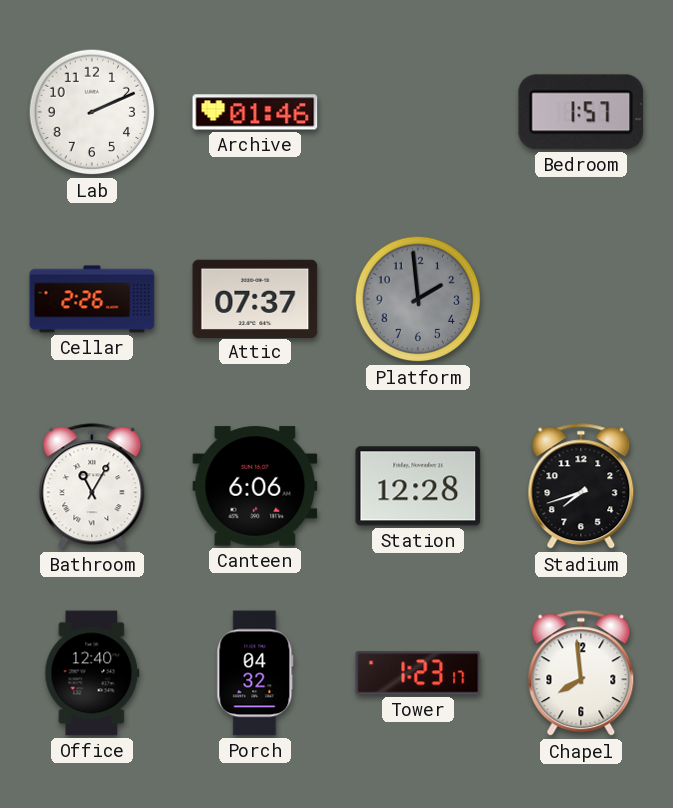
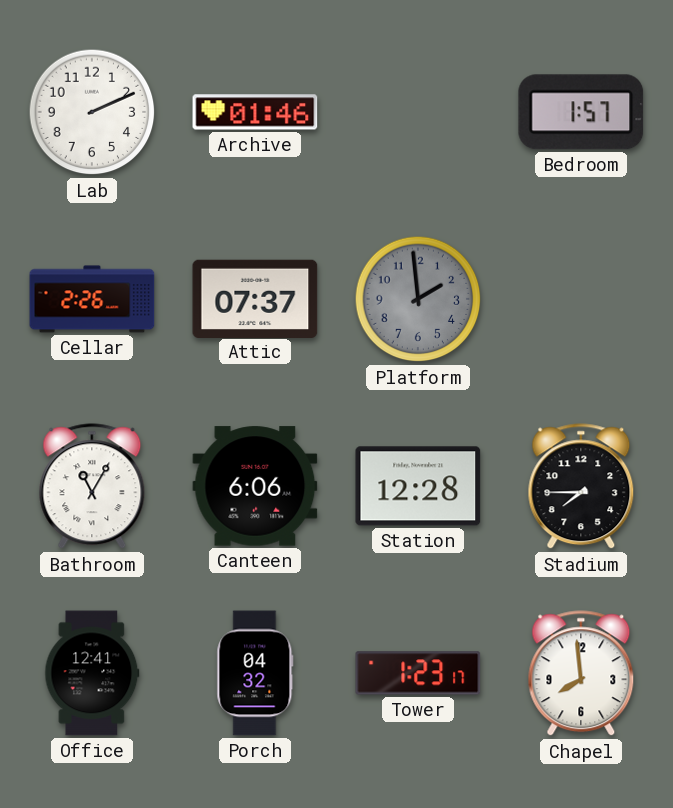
Stadium: 7:42 -> 7:45
Office: 12:40 -> 12:41
